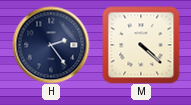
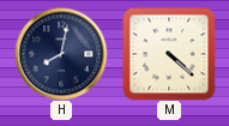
H: 2:24 -> 8:02
